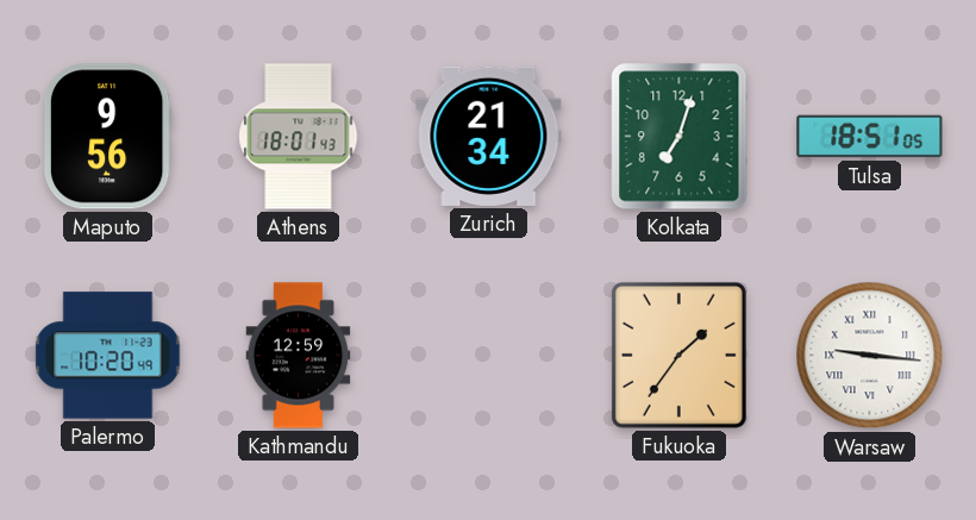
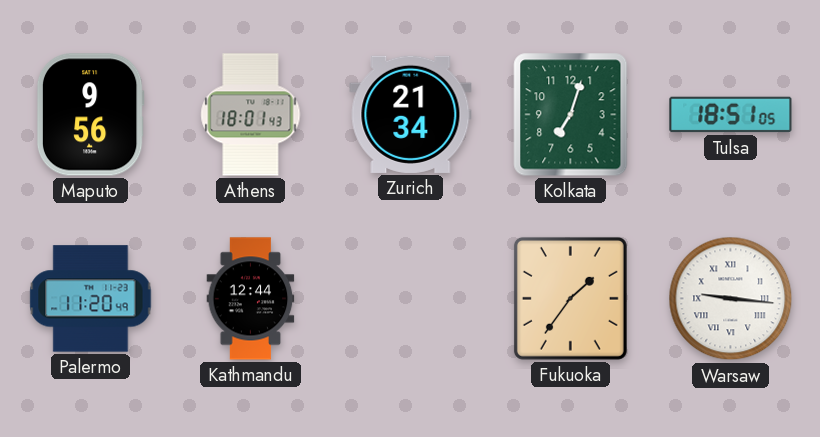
Palermo: 10:20 -> 11:20
Kathmandu: 12:59 -> 12:44
